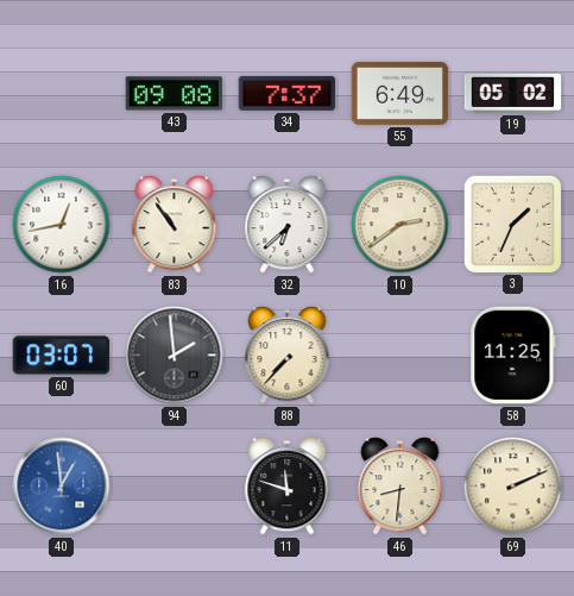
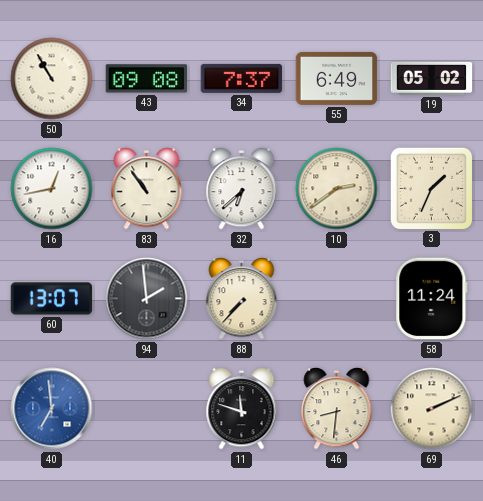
50: none -> 10:55
60: 03:07 -> 13:07
58: 11:25 -> 11:24
40: 12:59 -> 6:59
